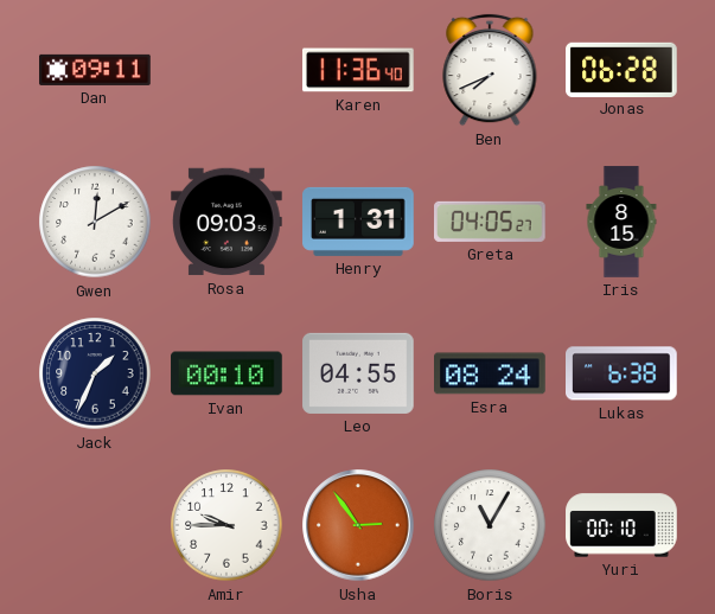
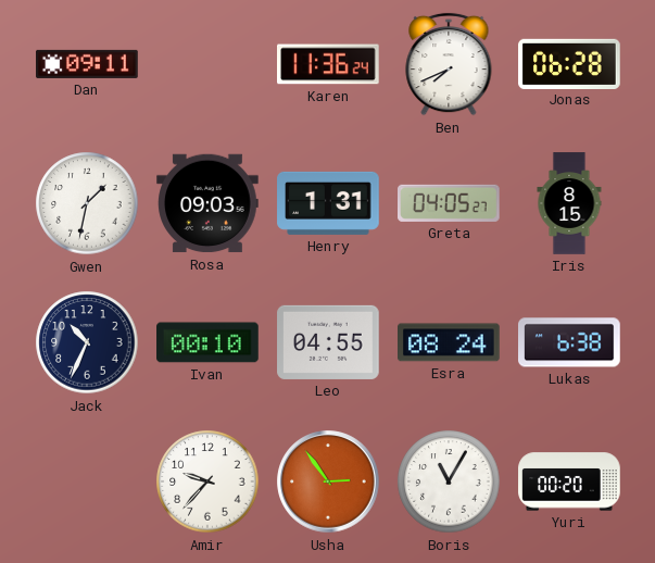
Karen: 11:36:40 -> 11:36:24
Gwen: 12:10 -> 1:32
Jack: 1:34 -> 10:34
Amir: 9:45 -> 9:37
Yuri: 00:10 -> 00:20
